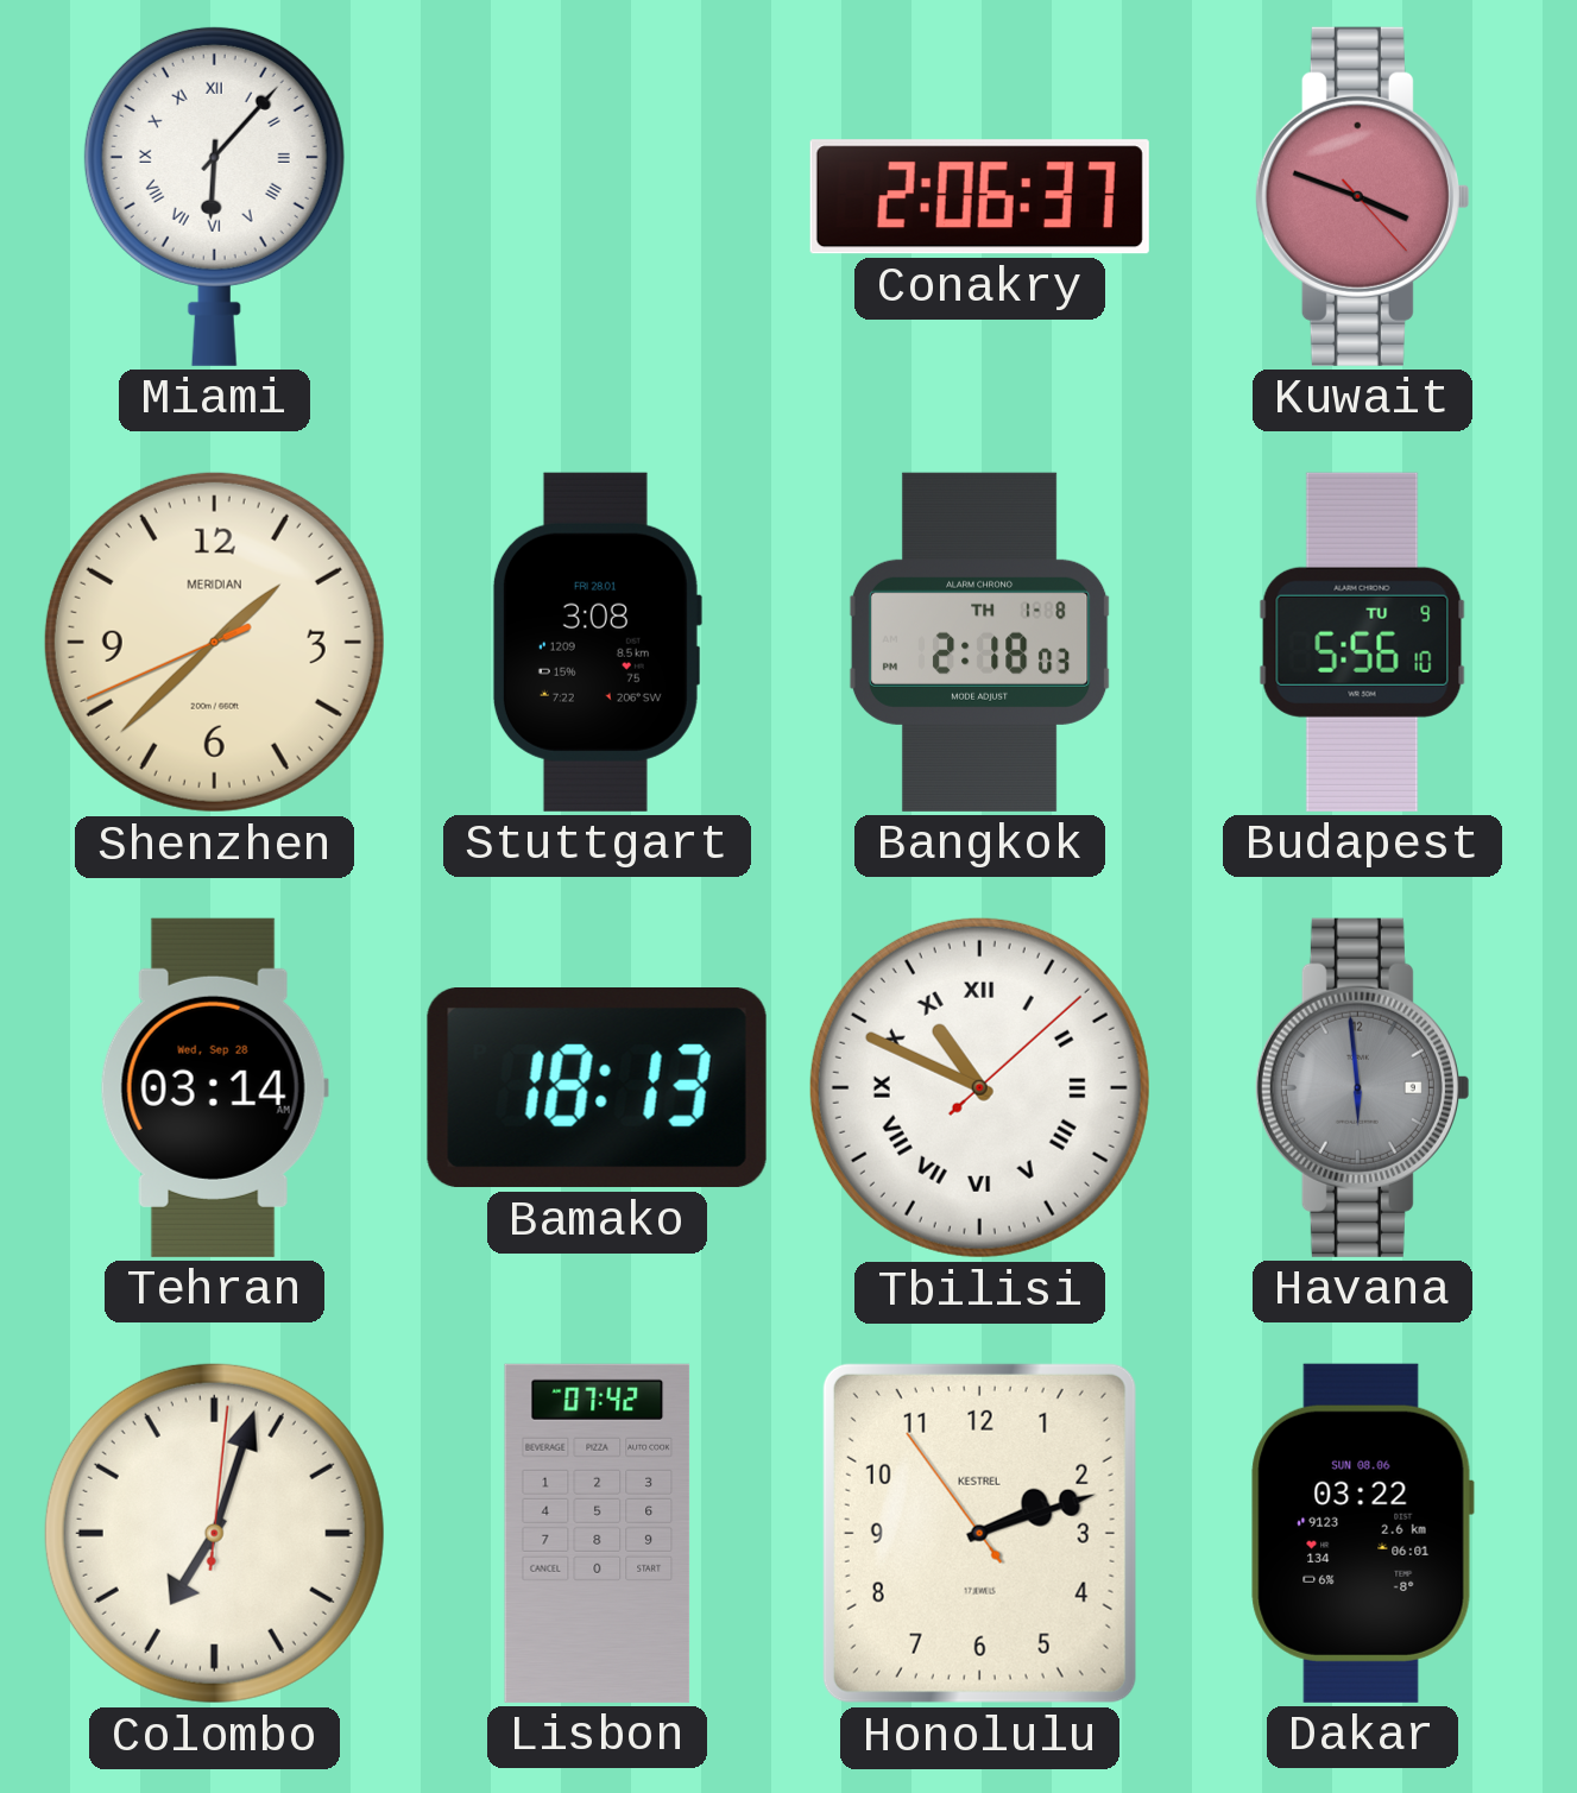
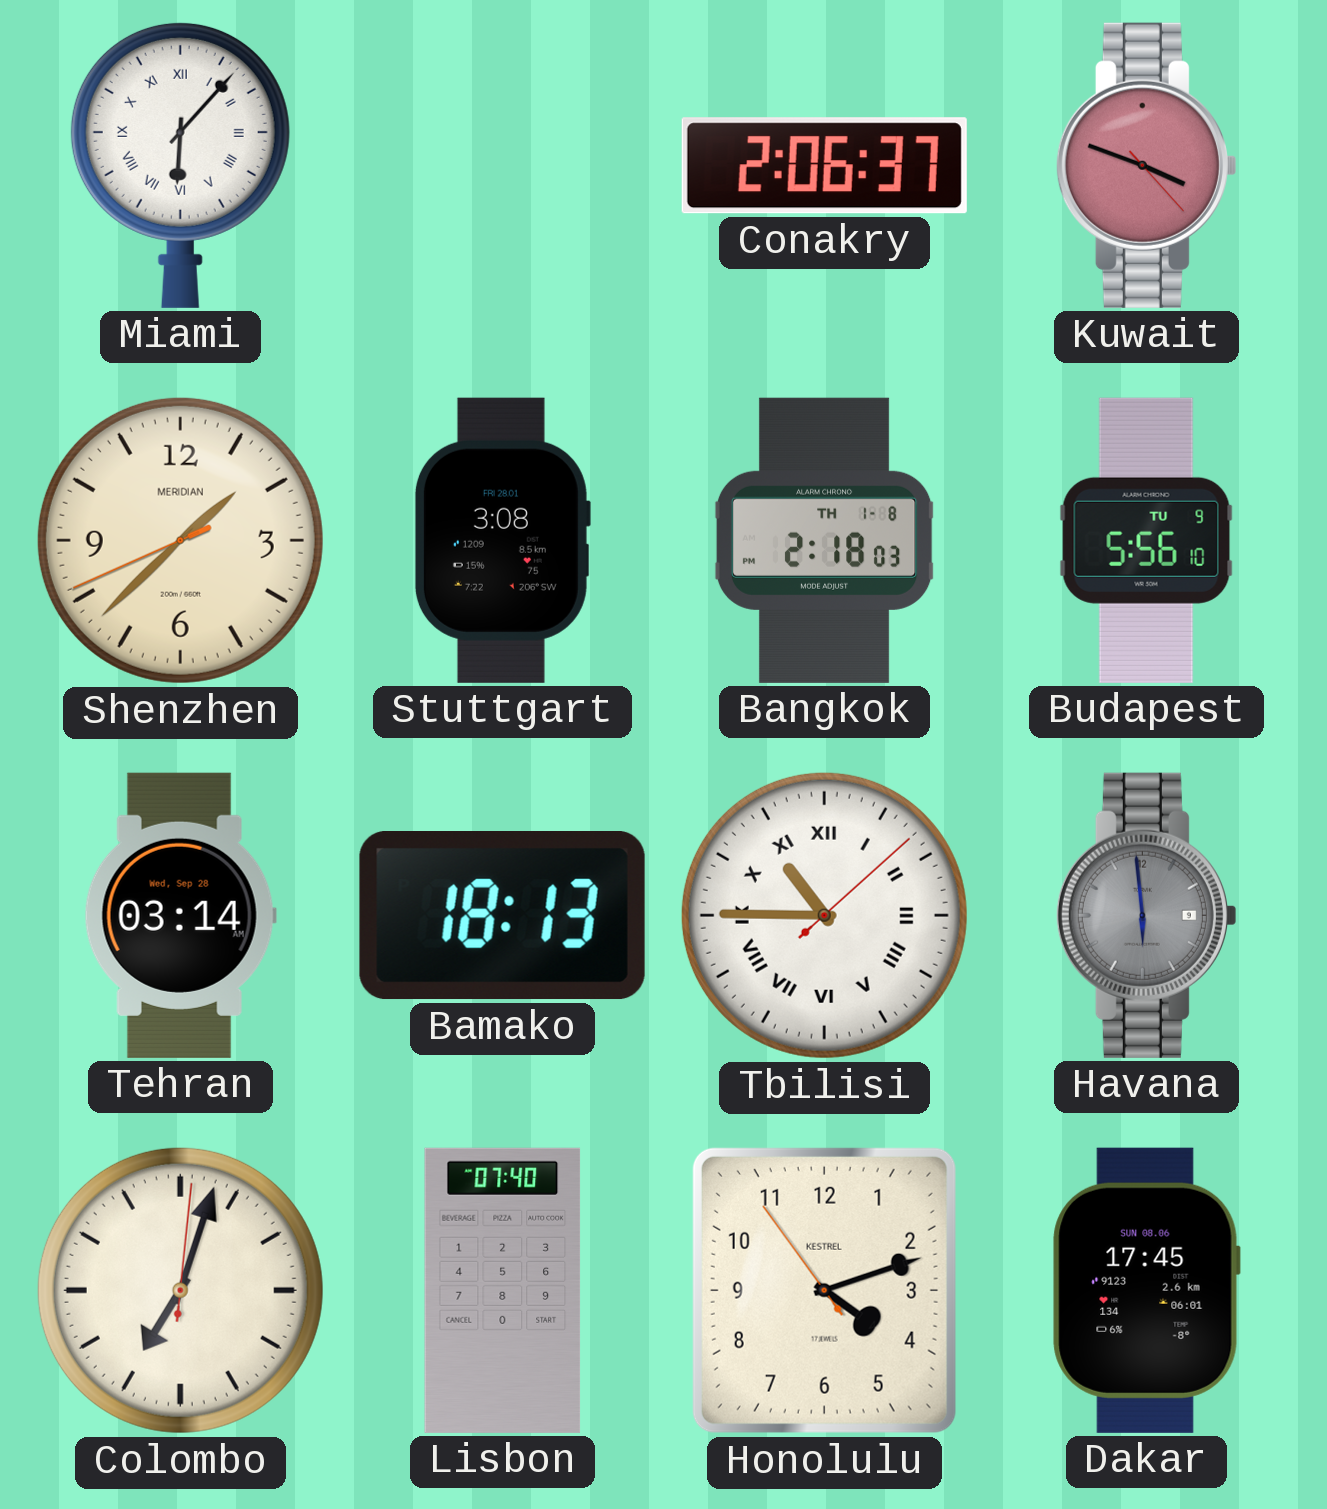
Tbilisi: 10:49 -> 10:45
Lisbon: 07:42 -> 07:40
Honolulu: 2:11 -> 4:11
Dakar: 03:22 -> 17:45
